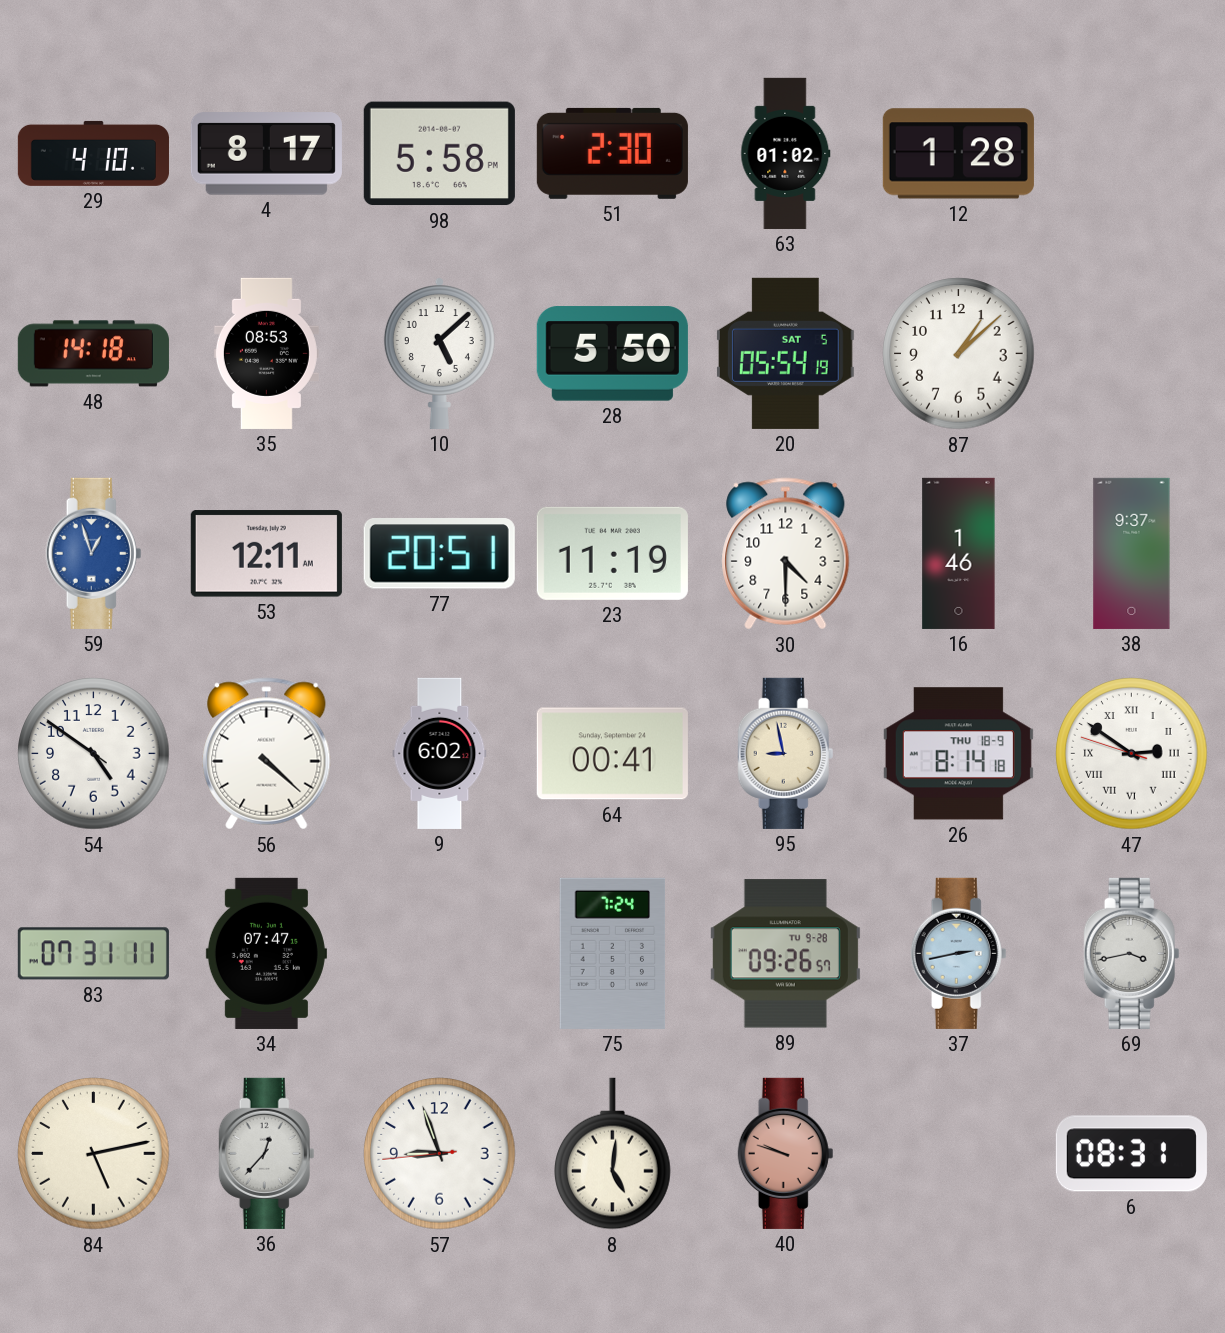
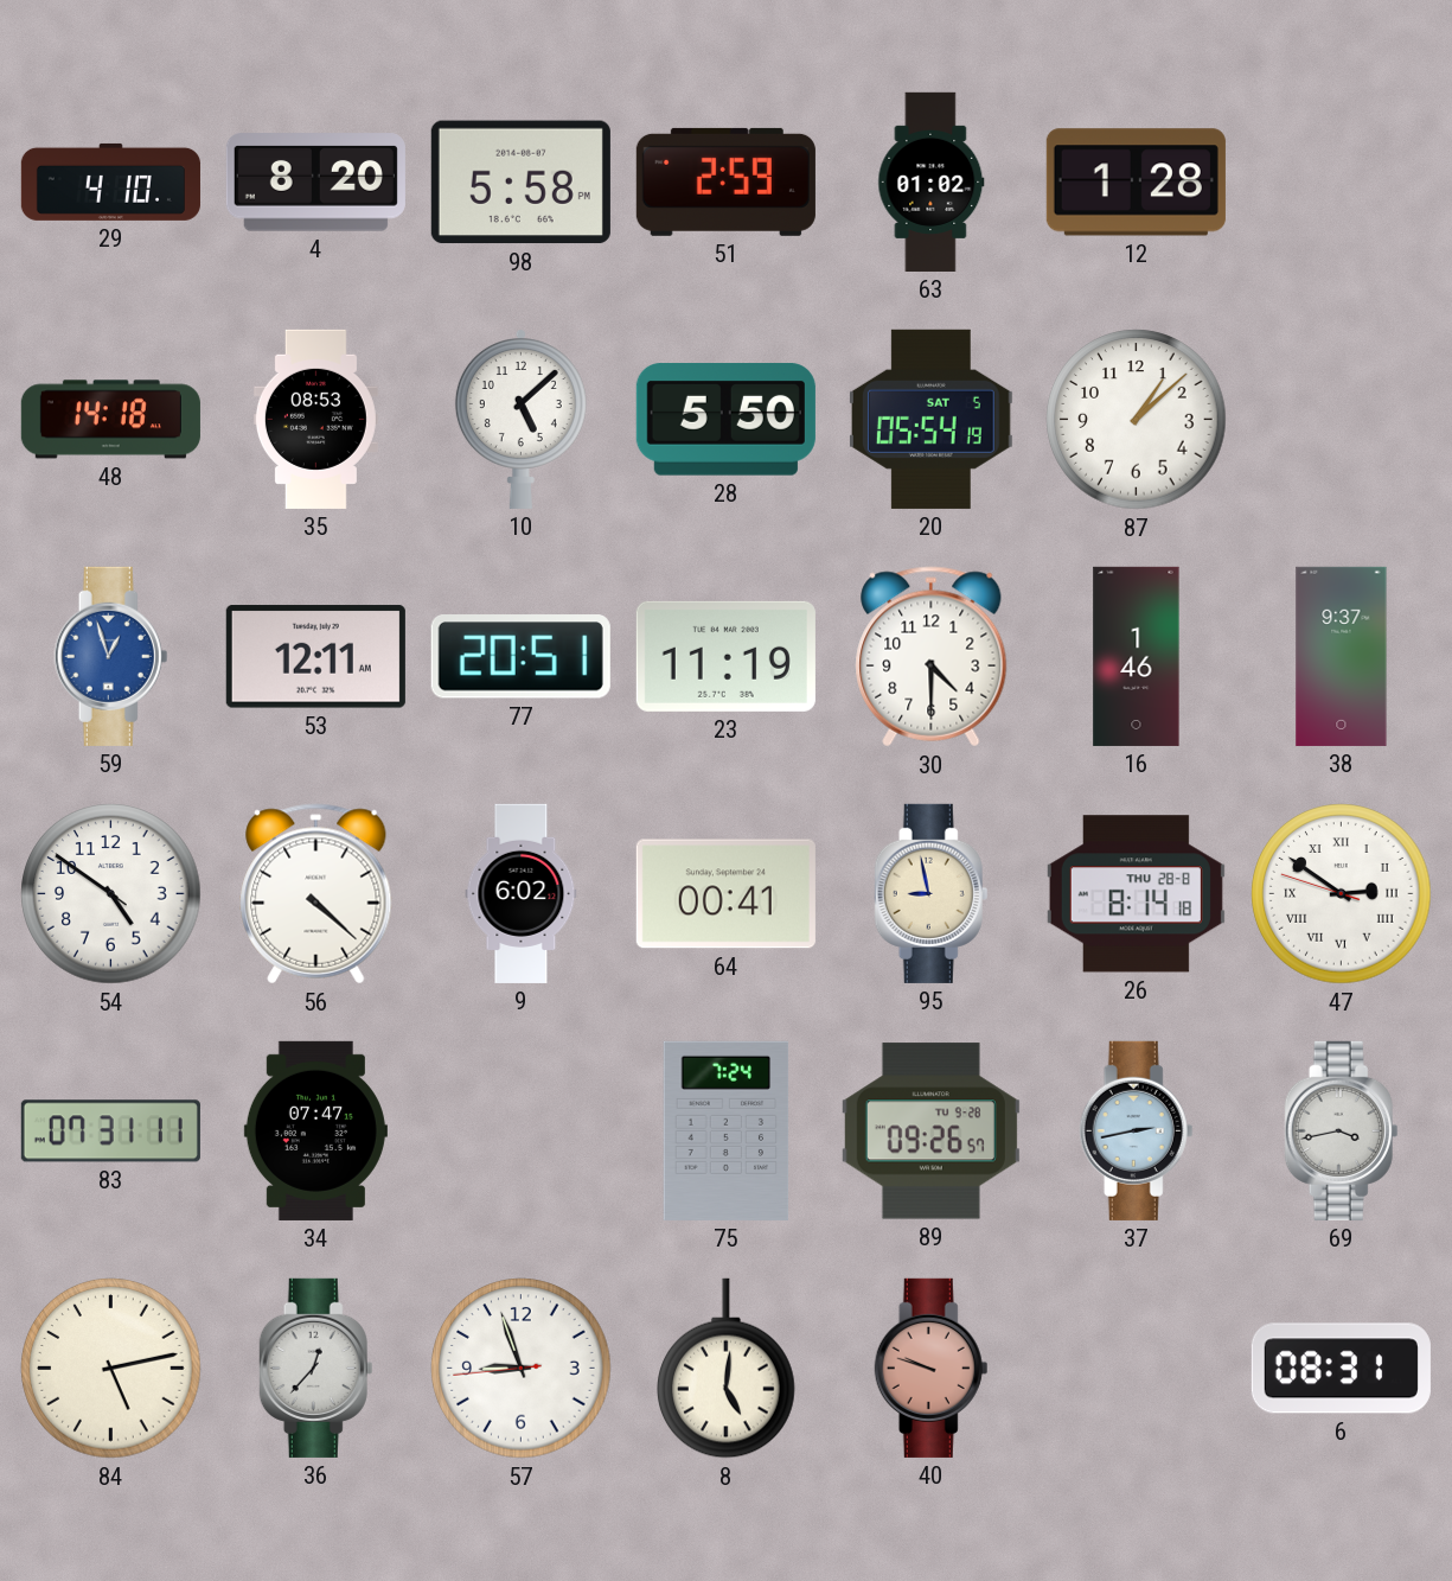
4: 8:17 -> 8:20
51: 2:30 -> 2:59
26 date: THU 18-9 -> THU 28-8
